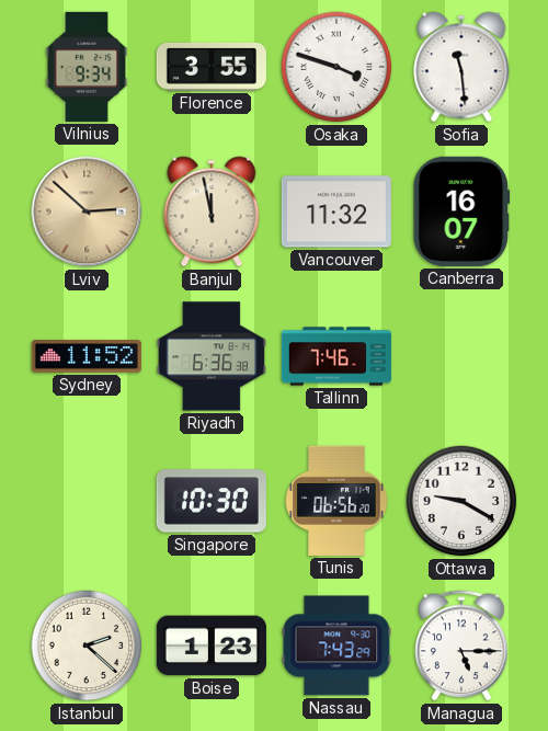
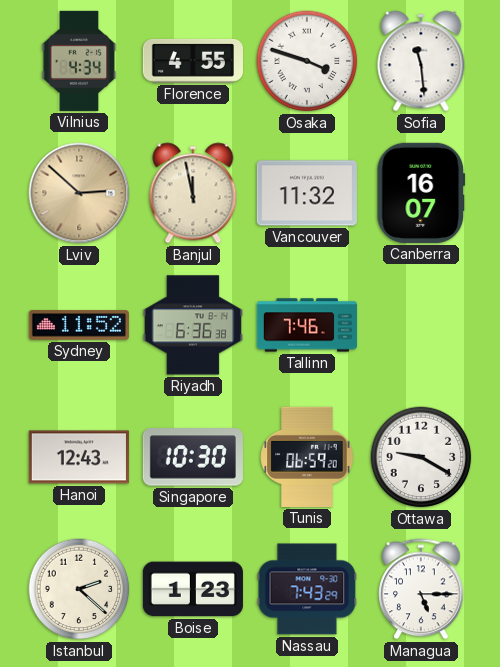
Vilnius: 9:34 -> 4:34
Florence: 3:55 -> 4:55
Hanoi: none -> 12:43
Tunis: 06:56 -> 06:59
